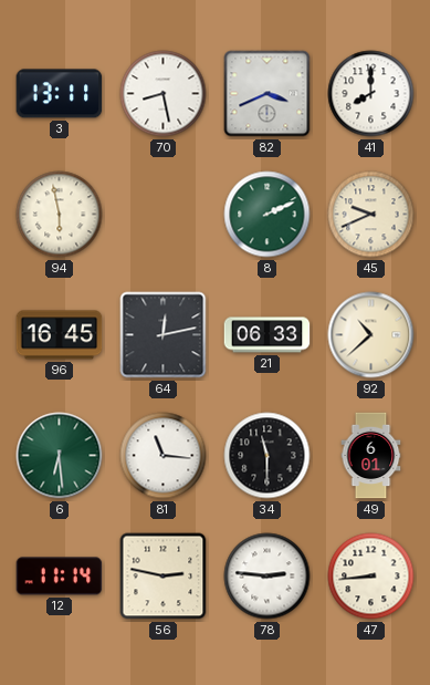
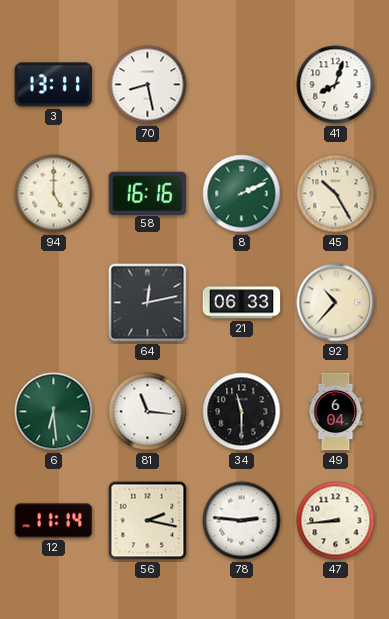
82: 3:41 -> none
41: 8:00 -> 8:03
94: 5:58 -> 5:00
58: none -> 16:16
45: 9:41 -> 10:25
96: 16:45 -> none
92: 10:38 -> 10:37
49: 6:01 -> 6:04
56: 2:47 -> 2:17
